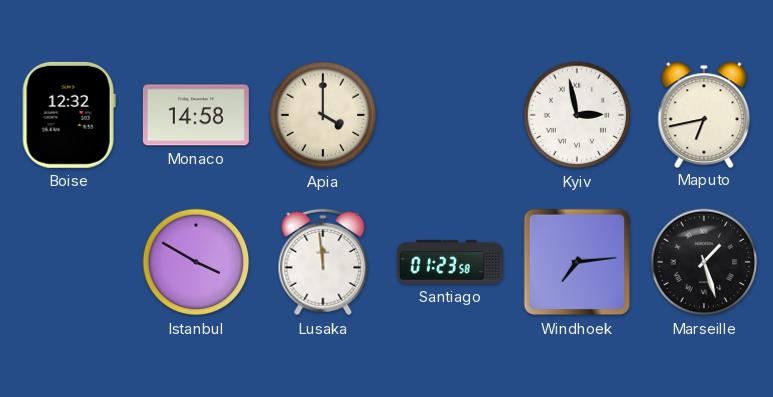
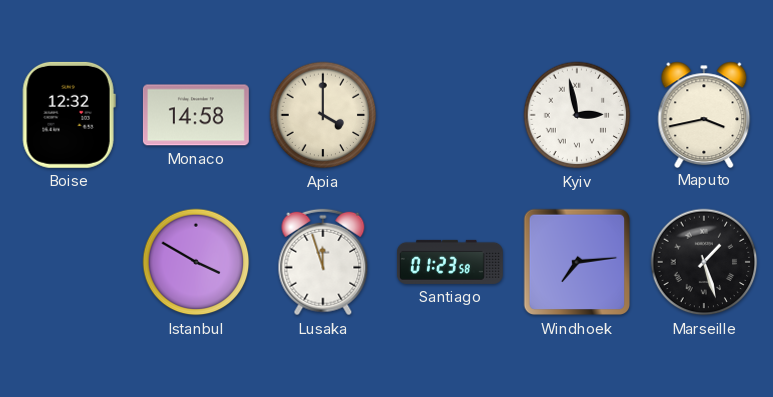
Maputo: 6:43 -> 3:43
Lusaka: 11:59 -> 11:57
